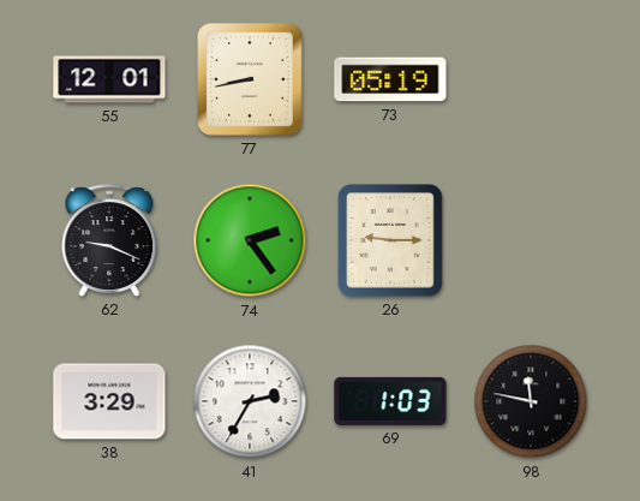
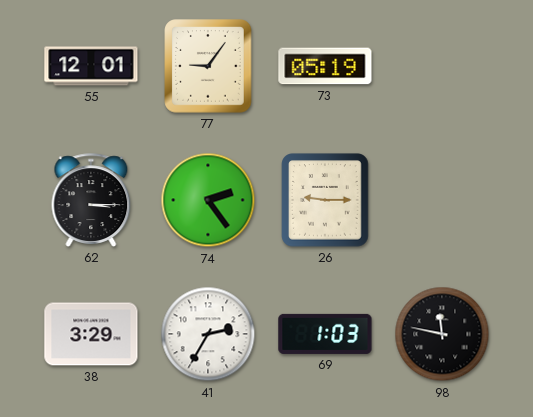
77: 8:43 -> 9:06
62: 9:19 -> 3:15
